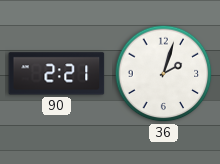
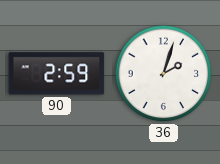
90: 2:21 -> 2:59
